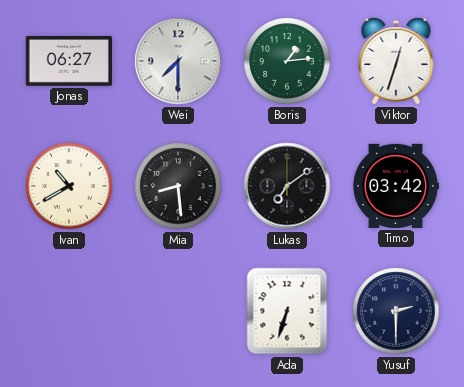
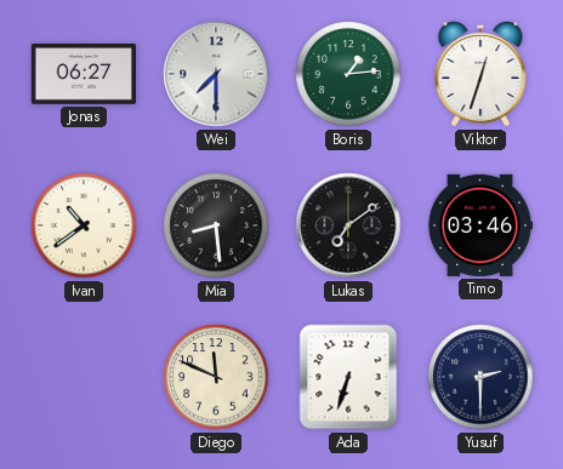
Ivan: 10:40 -> 10:39
Timo: 03:42 -> 03:46
Diego: none -> 11:49
